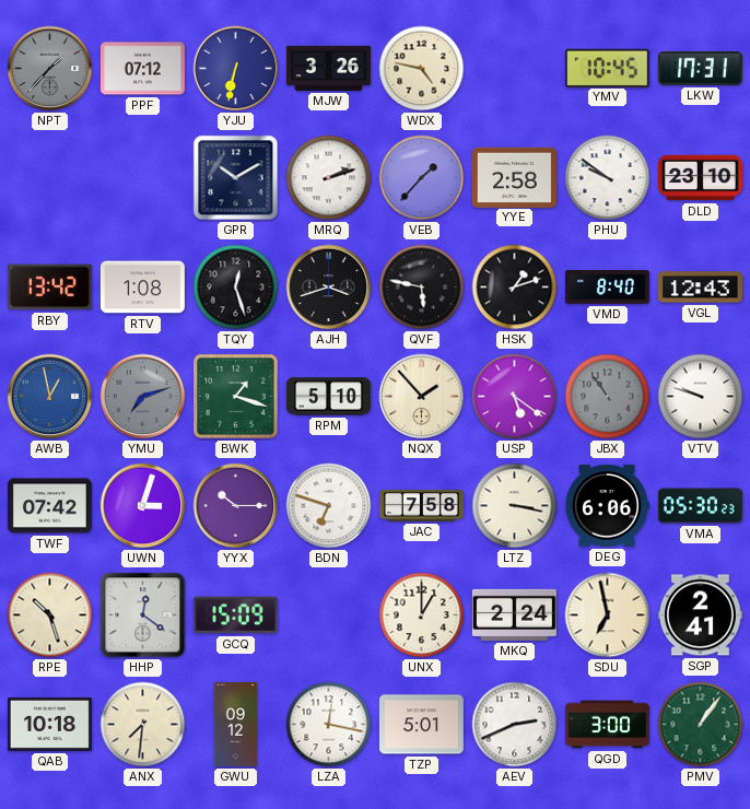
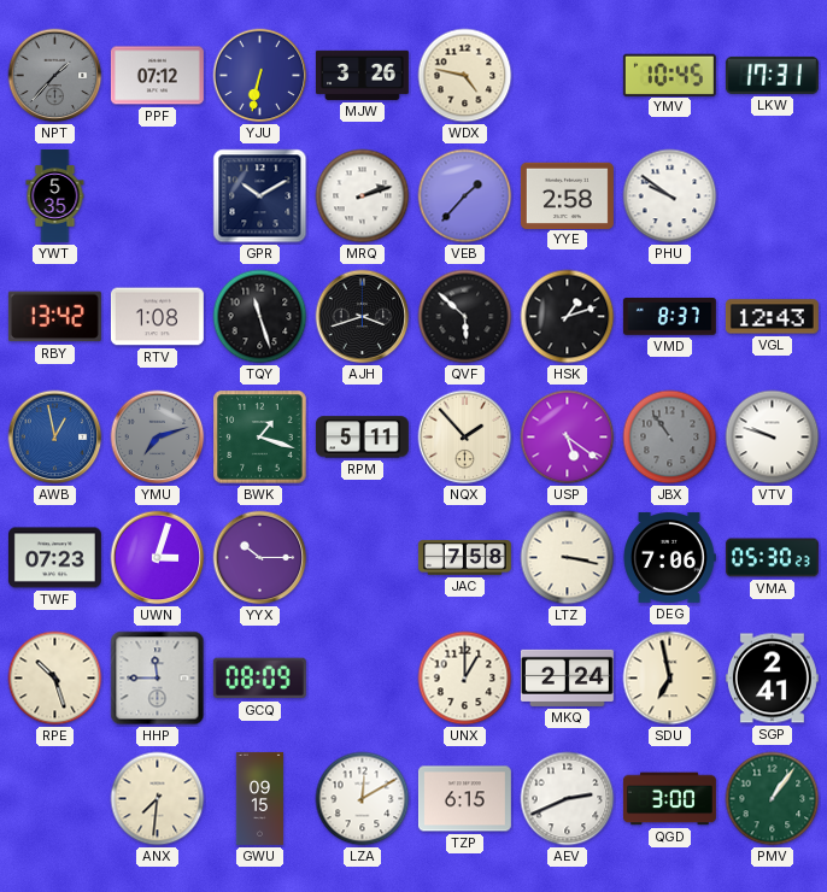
YWT: none -> 5:35
DLD: 23:10 -> none
TQY: 12:27 -> 11:27
QVF: 5:47 -> 5:52
VMD: 8:40 -> 8:37
RPM: 5:10 -> 5:11
TWF: 07:42 -> 07:23
BDN: 6:48 -> none
DEG: 6:06 -> 7:06
HHP: 12:21 -> 11:45
GCQ: 15:09 -> 08:09
QAB: 10:18 -> none
GWU: 09:12 -> 09:15
LZA: 12:17 -> 12:10
TZP: 5:01 -> 6:15
